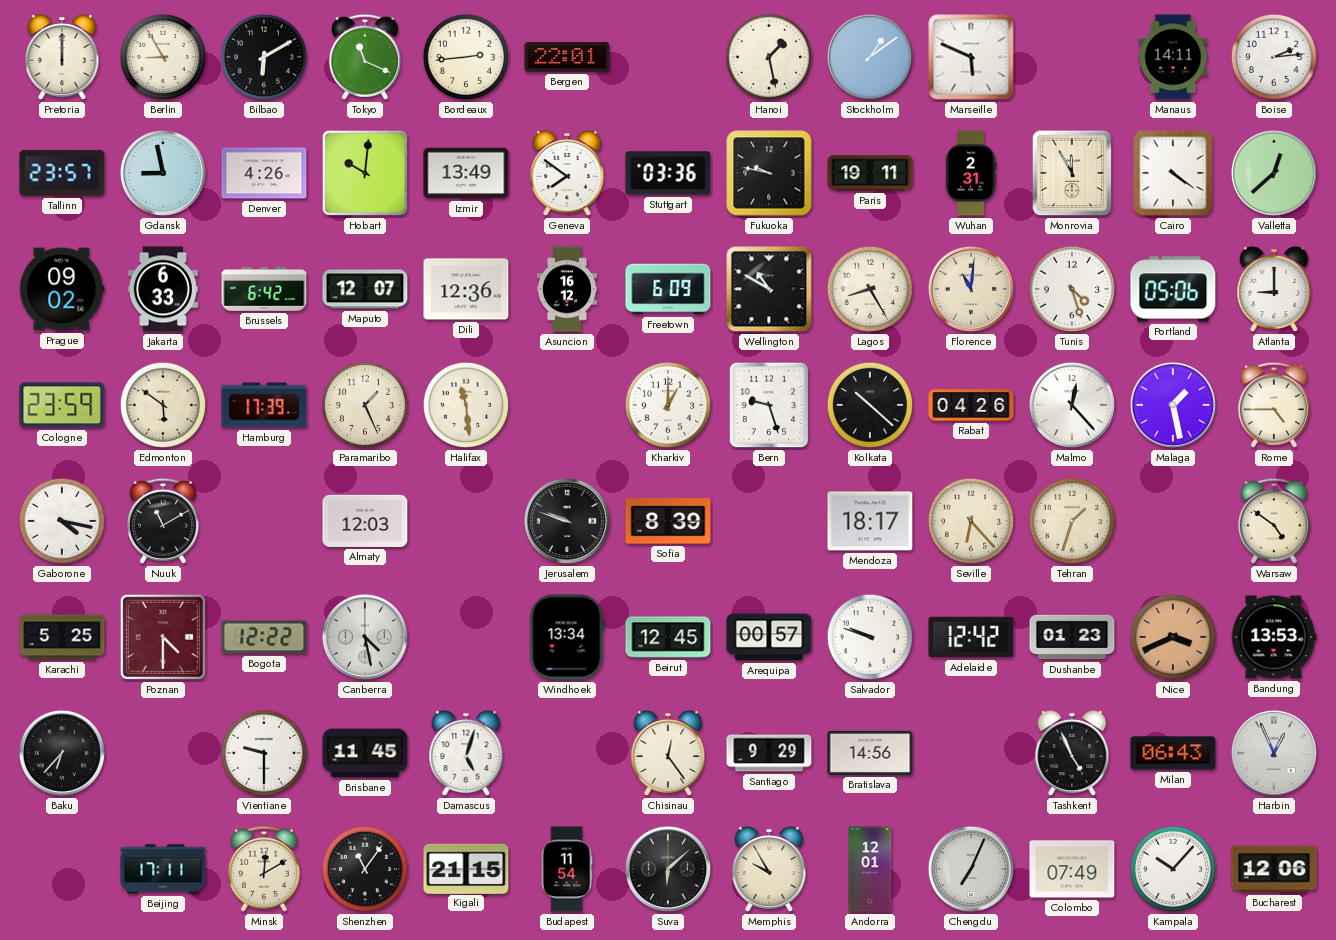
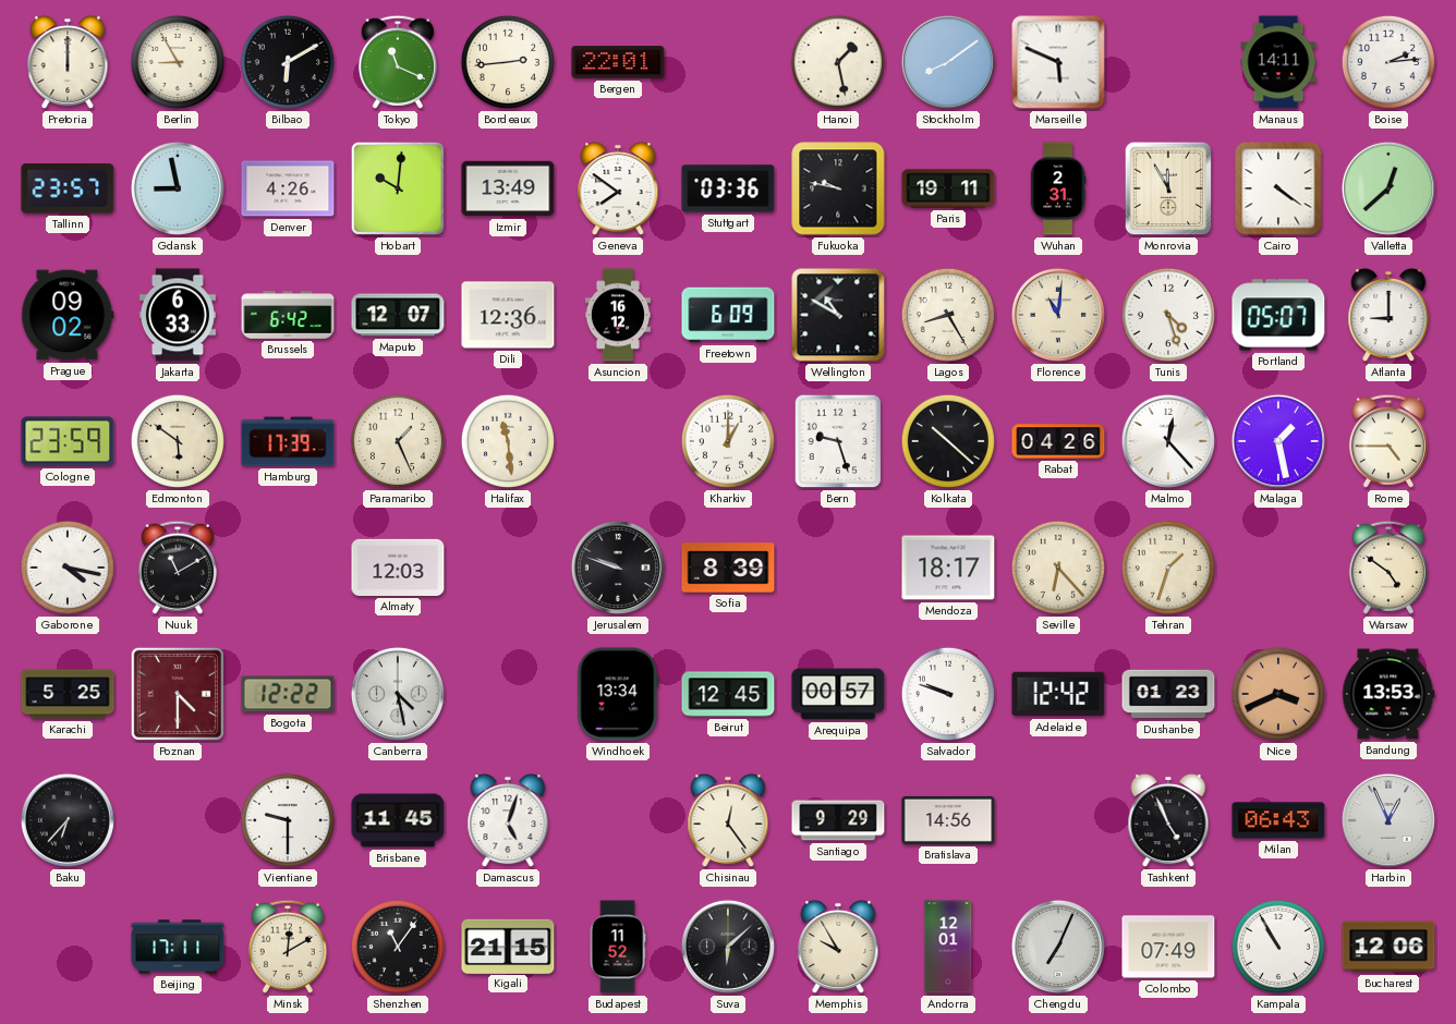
Stockholm: 1:09 -> 8:09
Portland: 05:06 -> 05:07
Budapest: 11:54 -> 11:52
Kampala: 10:07 -> 10:55
